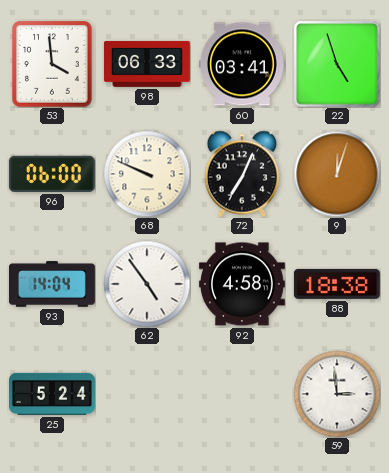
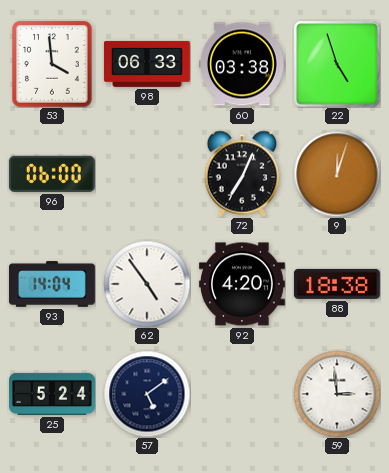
60: 03:41 -> 03:38
68: 9:49 -> none
92: 4:58 -> 4:20
57: none -> 5:09
